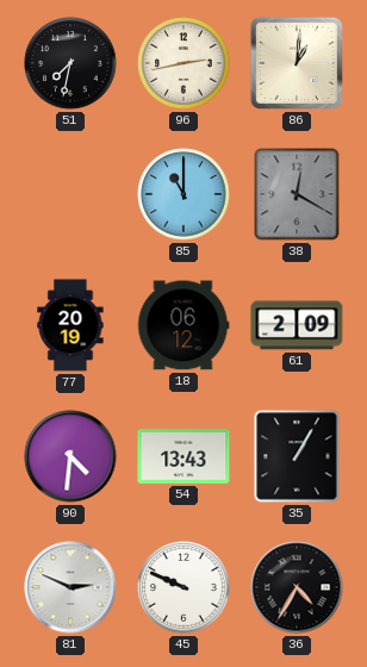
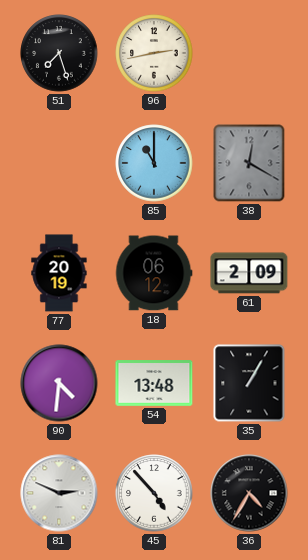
51: 7:32 -> 7:27
86: 1:01 -> none
54: 13:43 -> 13:48
45: 9:49 -> 4:53
